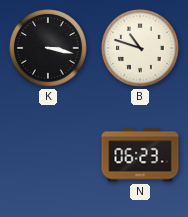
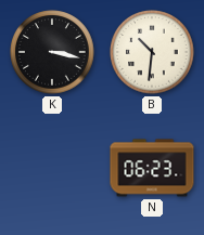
B: 10:48 -> 10:31
